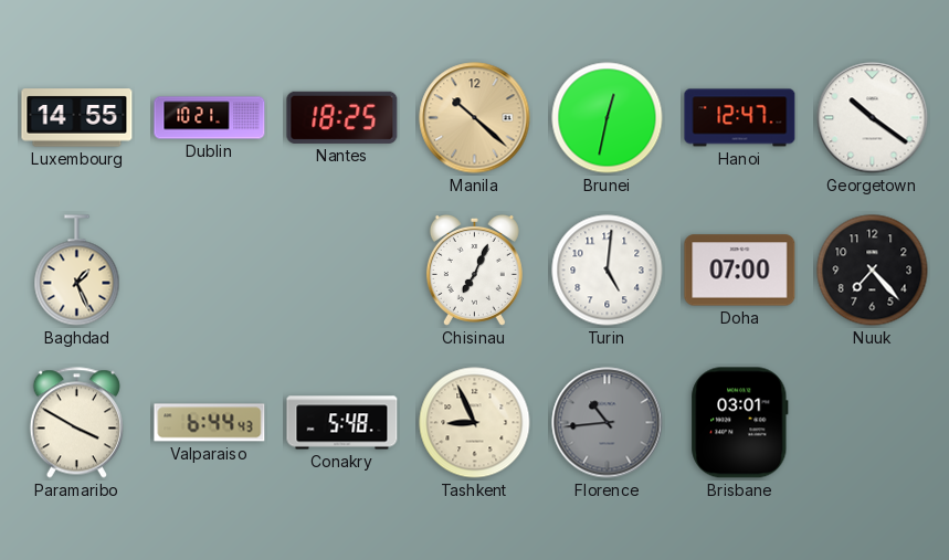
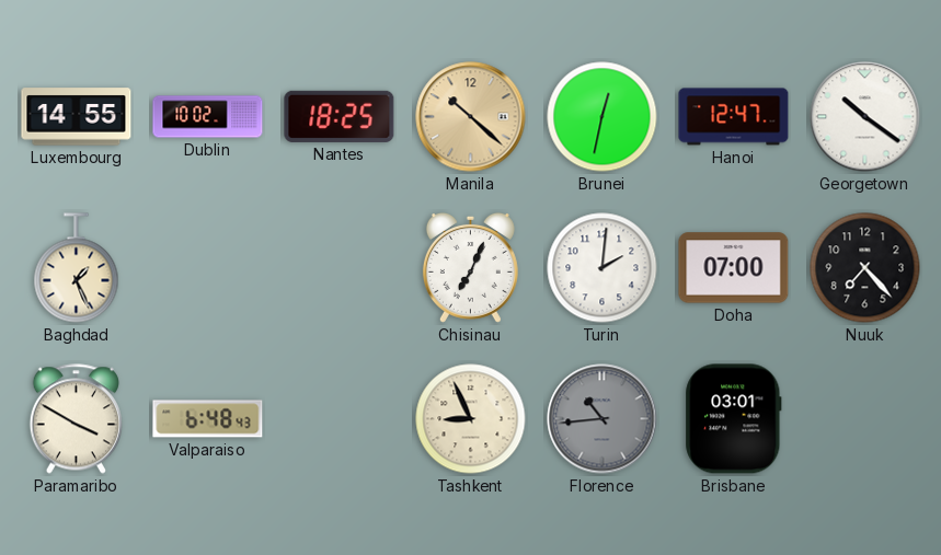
Dublin: 10:21 -> 10:02
Turin: 5:01 -> 2:01
Valparaiso: 6:44 -> 6:48
Conakry: 5:48 -> none
